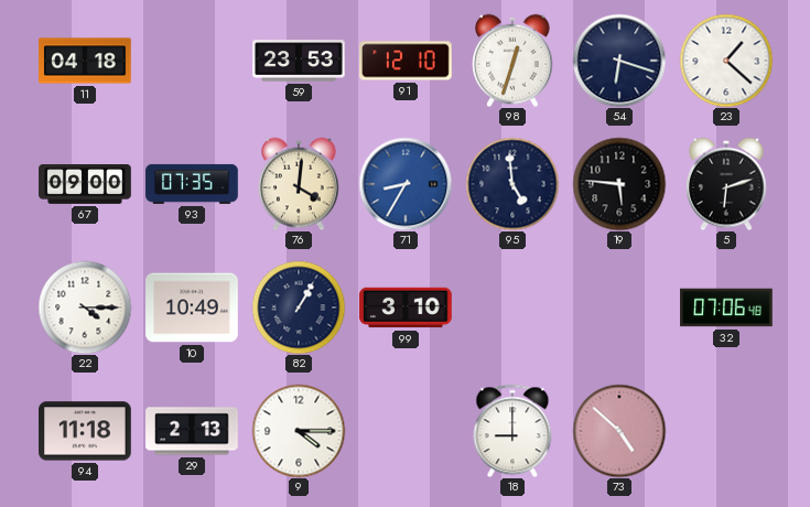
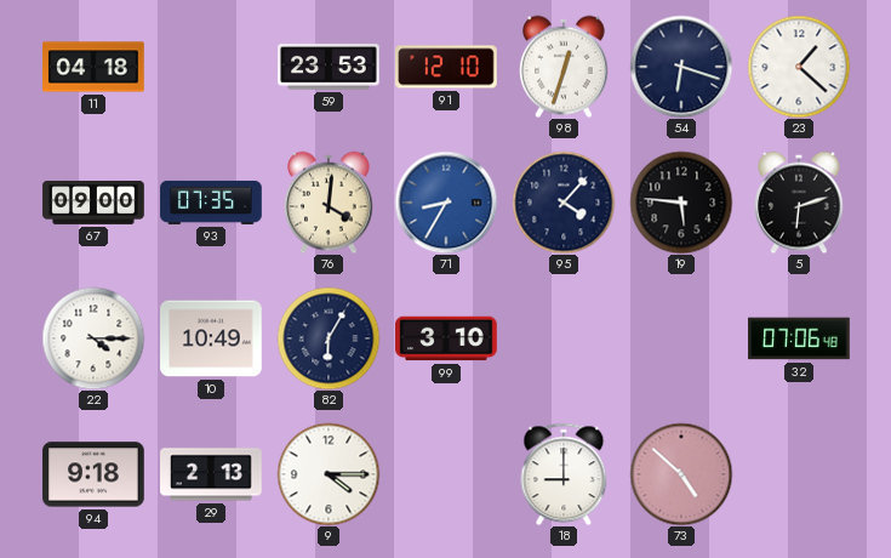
95: 4:59 -> 4:07
82: 1:05 -> 6:05
94: 11:18 -> 9:18
